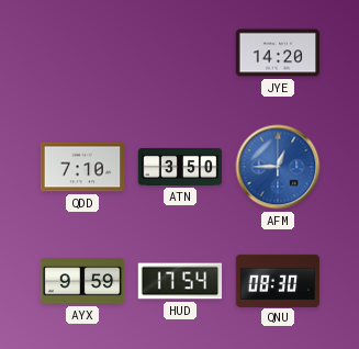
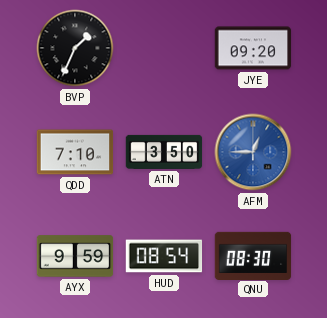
BVP: none -> 1:34
JYE: 14:20 -> 09:20
HUD: 17:54 -> 08:54
